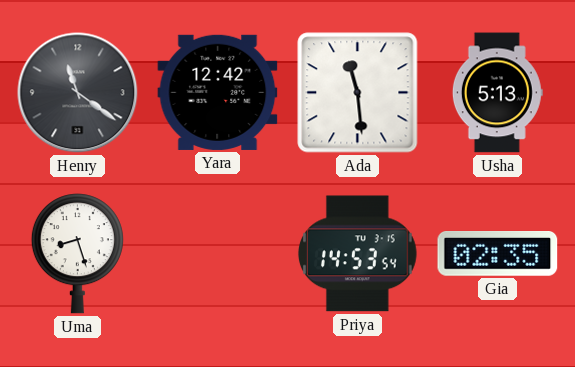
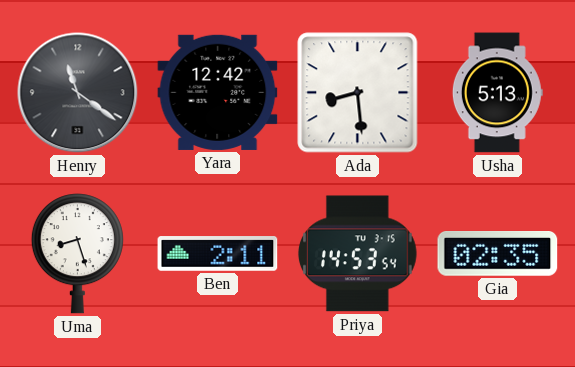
Ada: 11:29 -> 8:29
Ben: none -> 2:11
